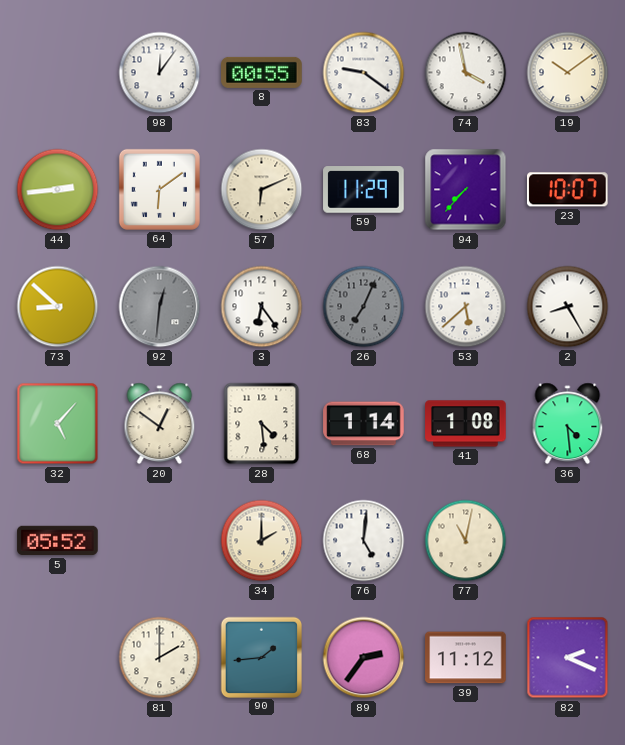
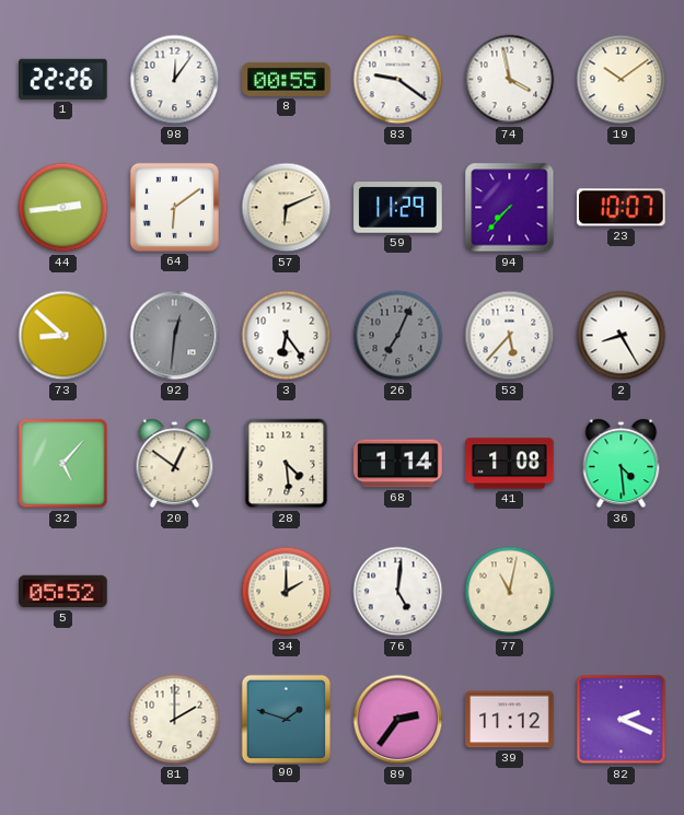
1: none -> 22:26
53: 5:38 -> 5:37
90: 1:44 -> 1:48
